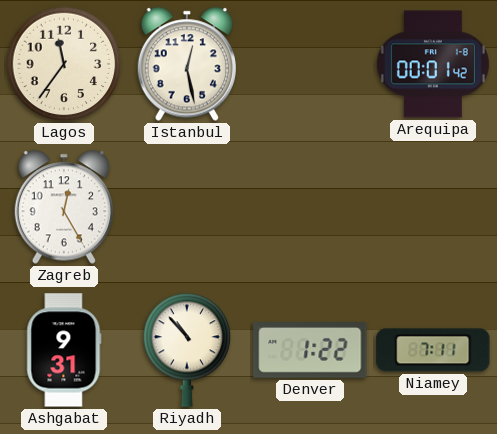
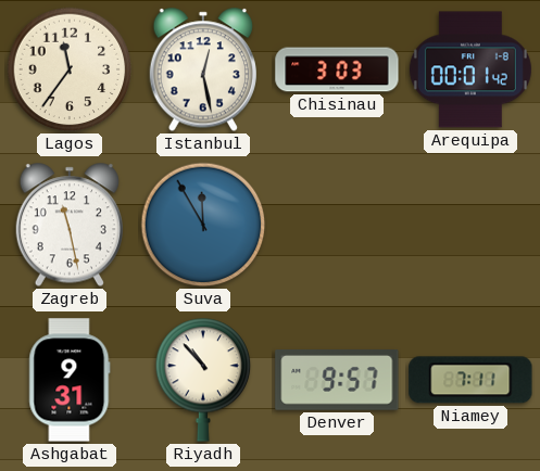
Chisinau: none -> 3:03
Zagreb: 12:25 -> 11:28
Suva: none -> 11:55
Denver: 1:22 -> 9:57
